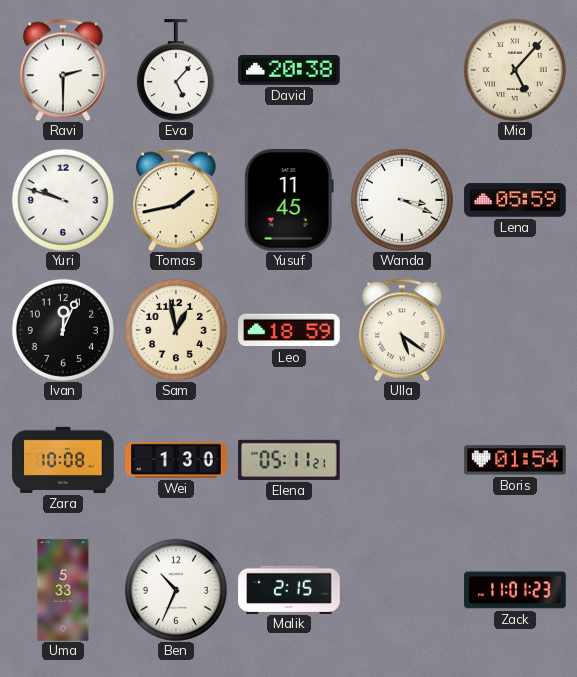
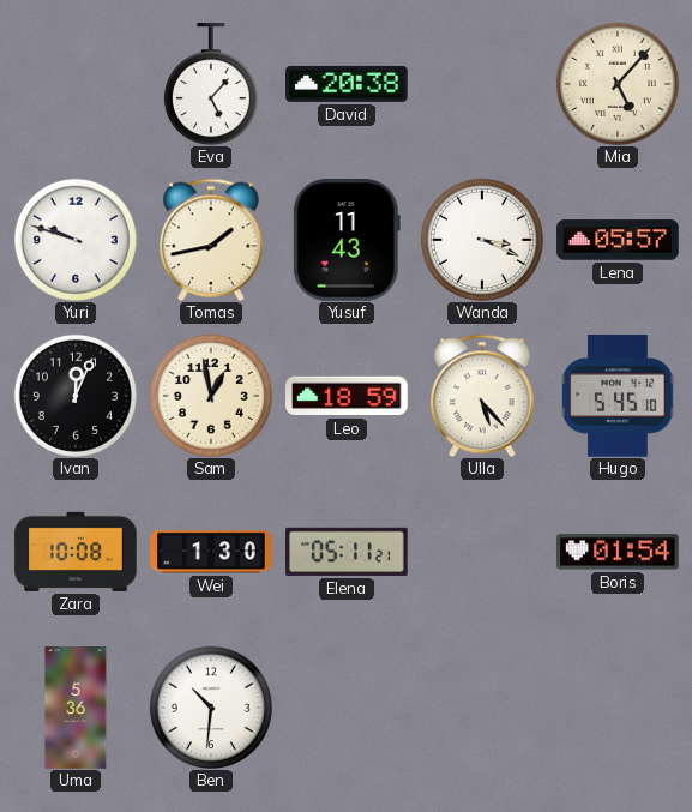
Ravi: 2:30 -> none
Yusuf: 11:45 -> 11:43
Lena: 05:59 -> 05:57
Ulla: 5:21 -> 5:23
Hugo: none -> 5:45
Uma: 5:33 -> 5:36
Ben: 10:34 -> 10:31
Malik: 2:15 -> none
Zack: 11:01 -> none
